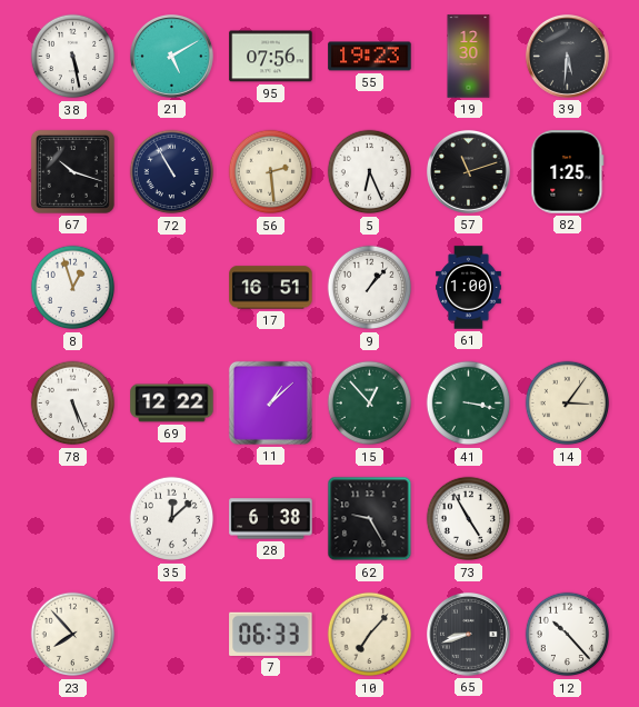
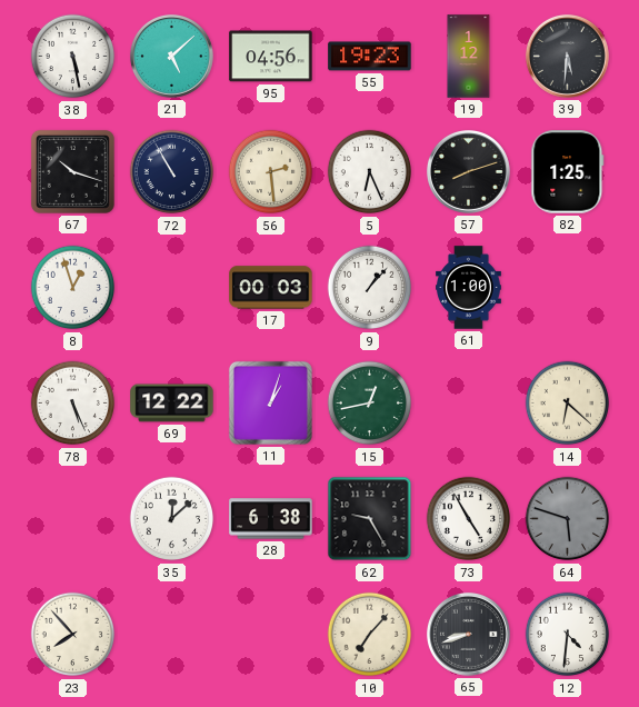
21: 5:10 -> 5:08
95: 07:56 -> 04:56
19: 12:30 -> 1:12
57: 11:12 -> 8:12
17: 16:51 -> 00:03
11: 1:08 -> 1:03
15: 12:53 -> 12:43
41: 3:17 -> none
14: 3:06 -> 6:22
64: none -> 5:48
7: 06:33 -> none
12: 10:23 -> 4:31
